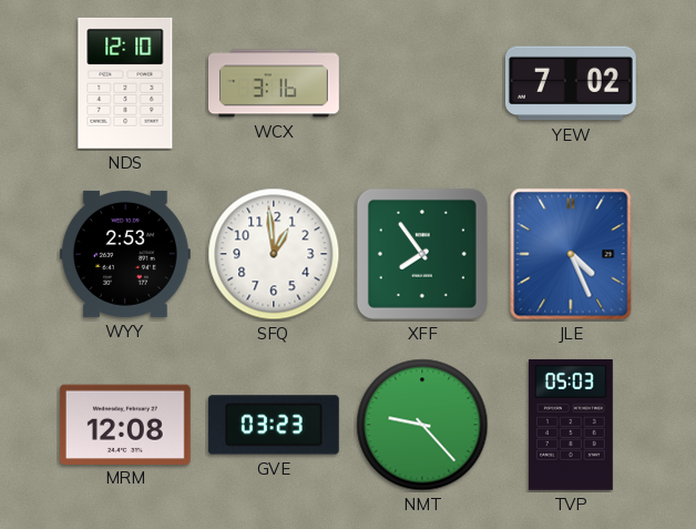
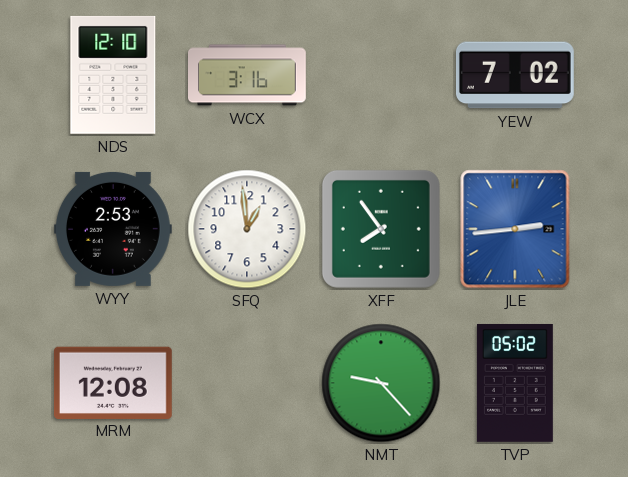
JLE: 4:26 -> 2:44
GVE: 03:23 -> none
TVP: 05:03 -> 05:02
